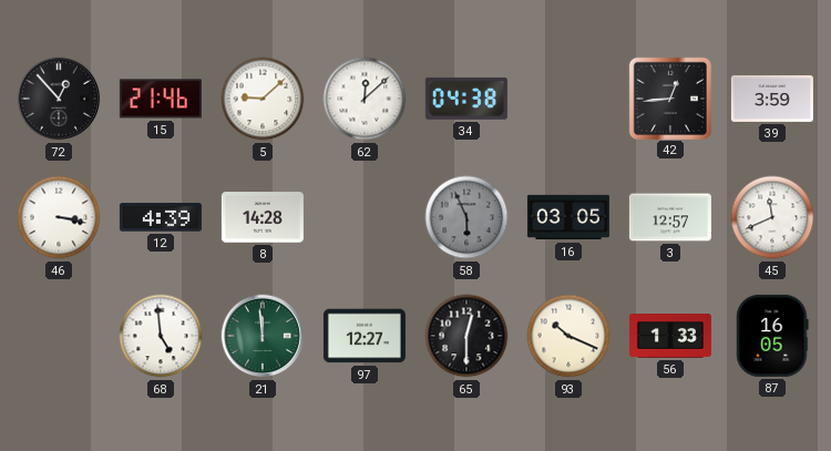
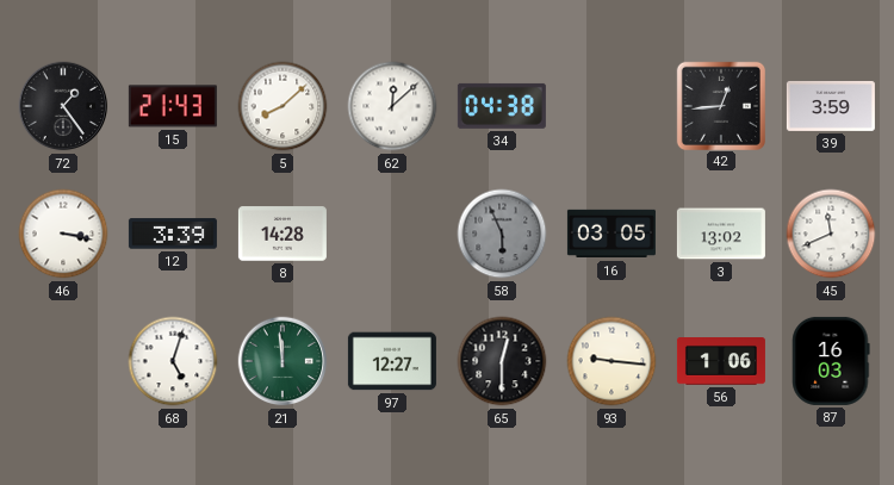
72: 12:53 -> 1:24
15: 21:46 -> 21:43
5: 9:08 -> 8:08
12: 4:39 -> 3:39
3: 12:57 -> 13:02
68: 4:59 -> 5:03
93: 10:19 -> 9:16
56: 1:33 -> 1:06
87: 16:05 -> 16:03
